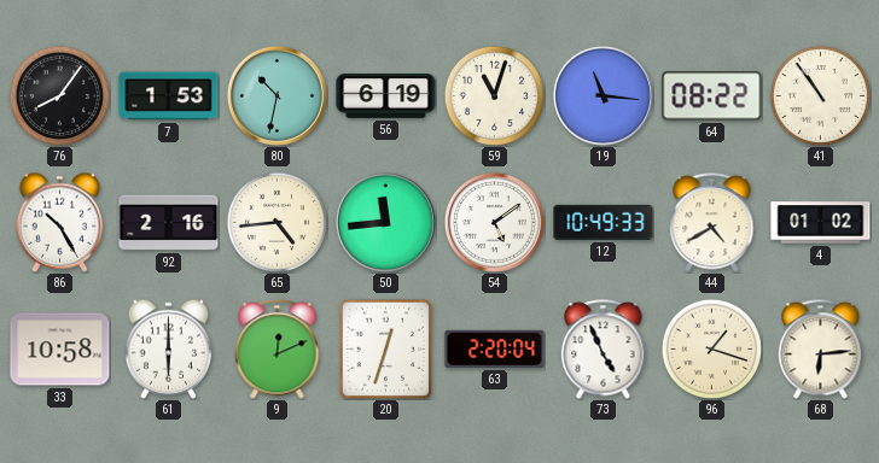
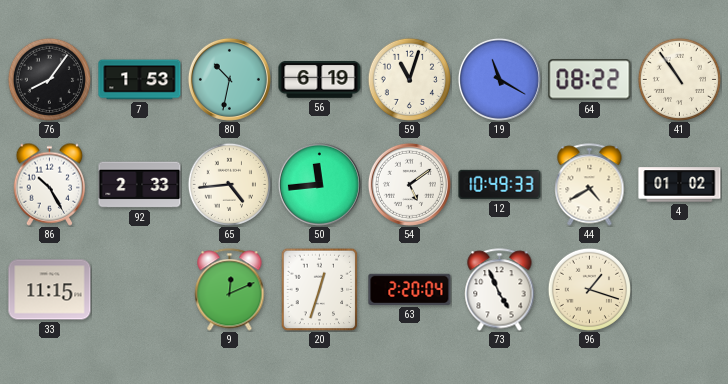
19: 11:16 -> 11:20
92: 2:16 -> 2:33
33: 10:58 -> 11:15
61: 6:00 -> none
68: 6:14 -> none
